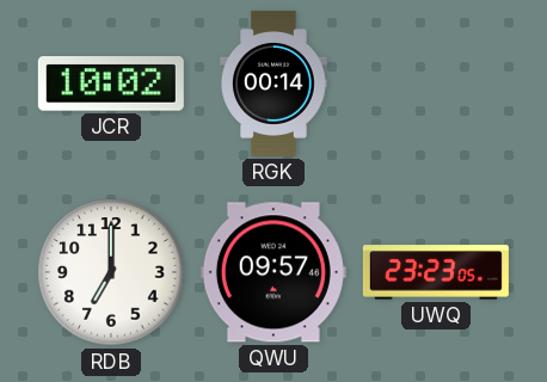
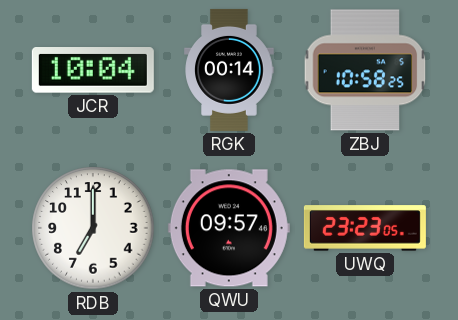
JCR: 10:02 -> 10:04
ZBJ: none -> 10:58
